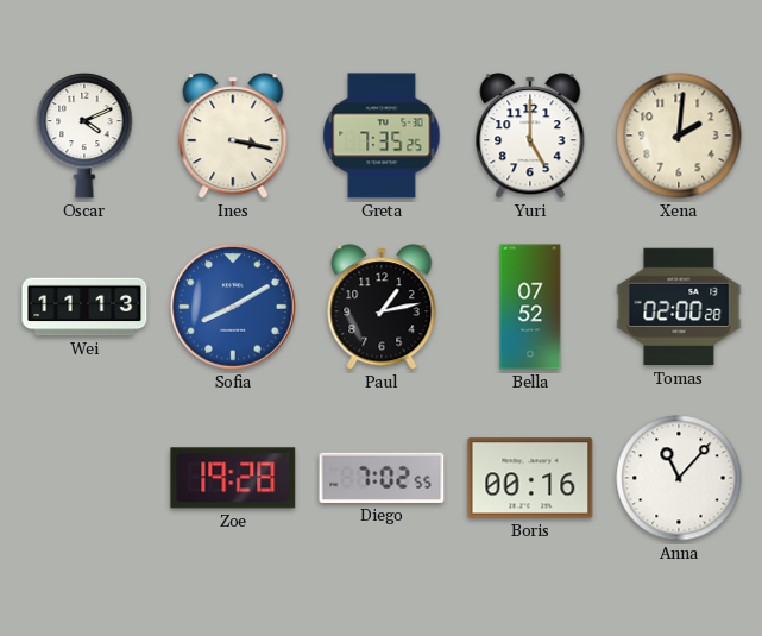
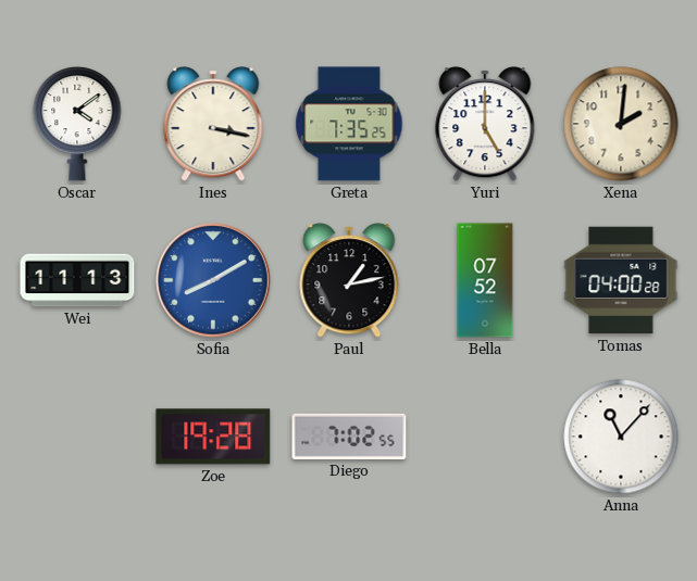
Oscar: 4:11 -> 4:09
Tomas: 02:00 -> 04:00
Boris: 00:16 -> none
